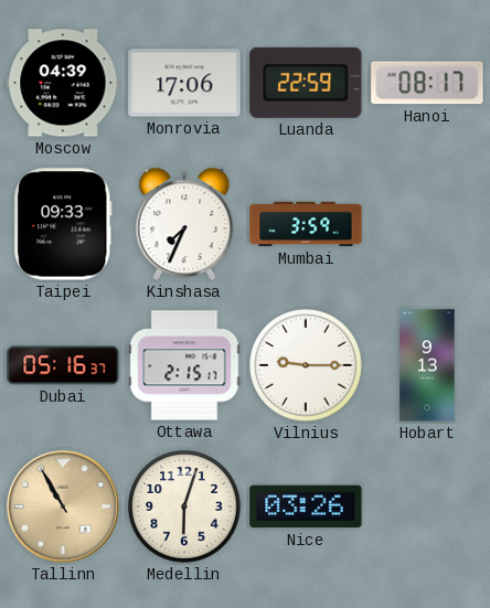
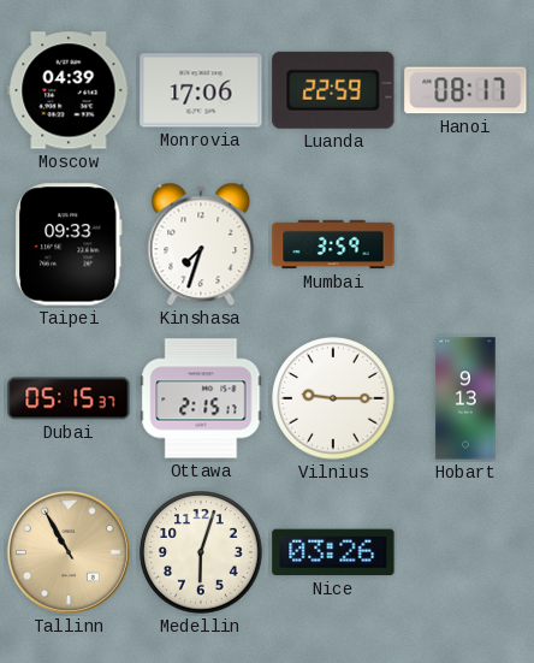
Kinshasa: 7:34 -> 7:33
Dubai: 05:16 -> 05:15
